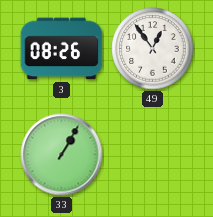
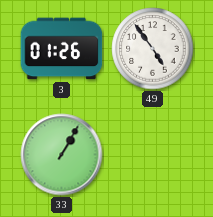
3: 08:26 -> 01:26
49: 12:54 -> 4:54
